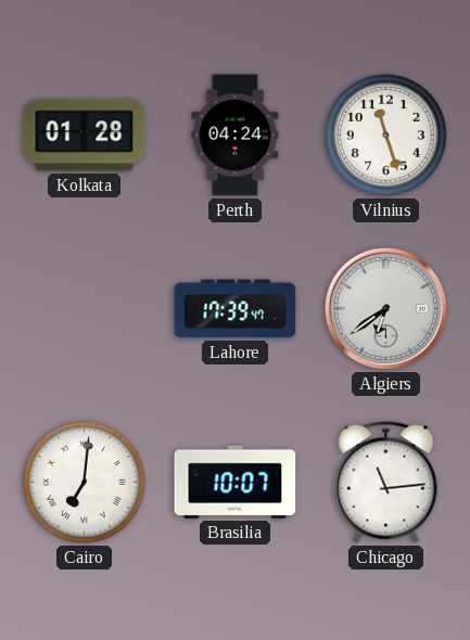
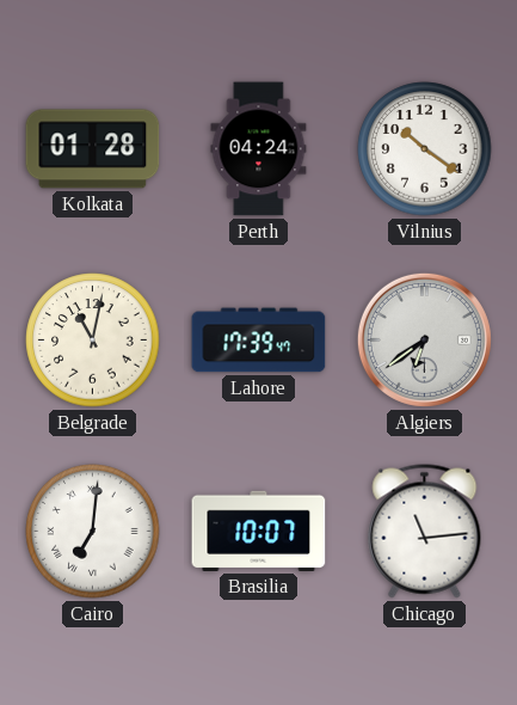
Vilnius: 11:27 -> 10:21
Belgrade: none -> 11:02
